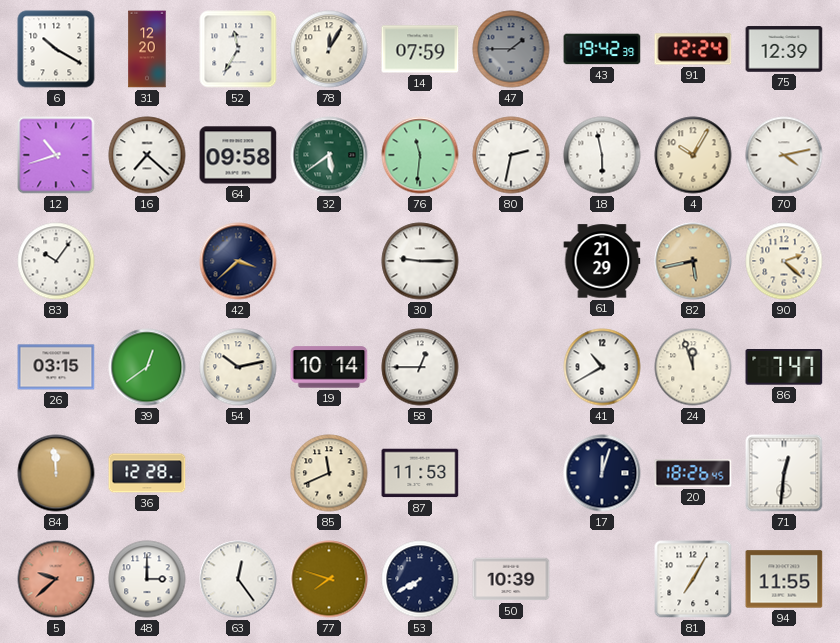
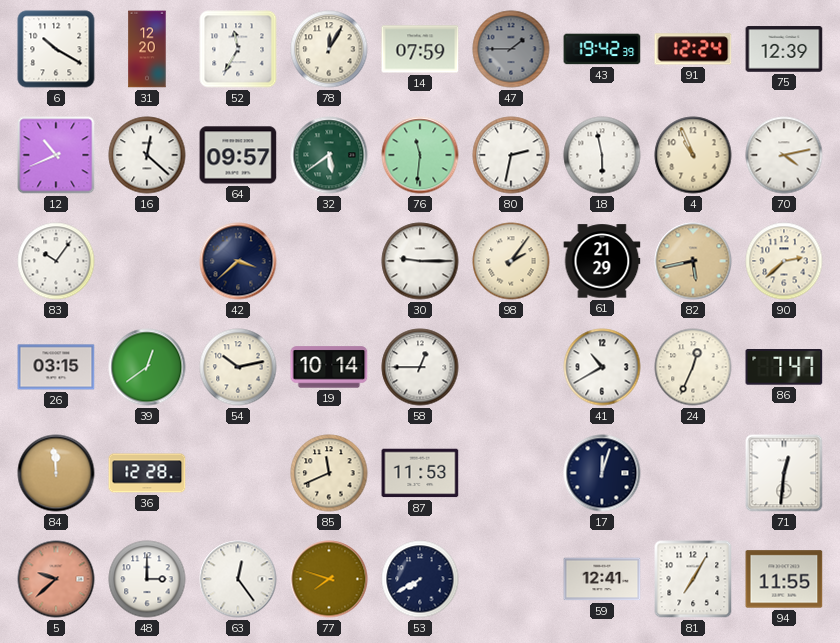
12: 10:42 -> 10:41
16: 7:22 -> 12:22
64: 09:58 -> 09:57
4: 10:05 -> 10:56
98: none -> 2:06
90: 2:22 -> 2:38
24: 11:57 -> 12:34
20: 18:26 -> none
50: 10:39 -> none
59: none -> 12:41
